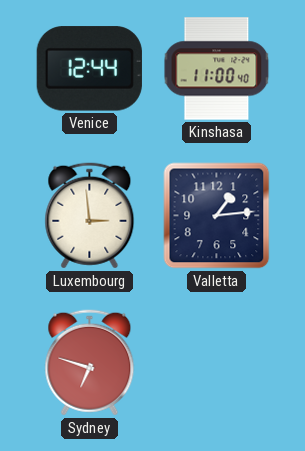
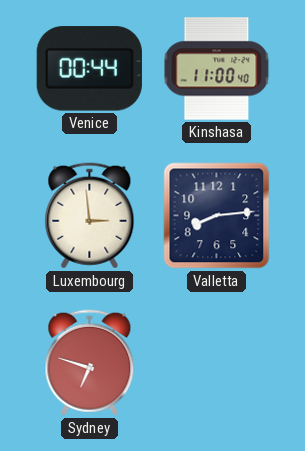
Venice: 12:44 -> 00:44
Valletta: 1:14 -> 8:14
